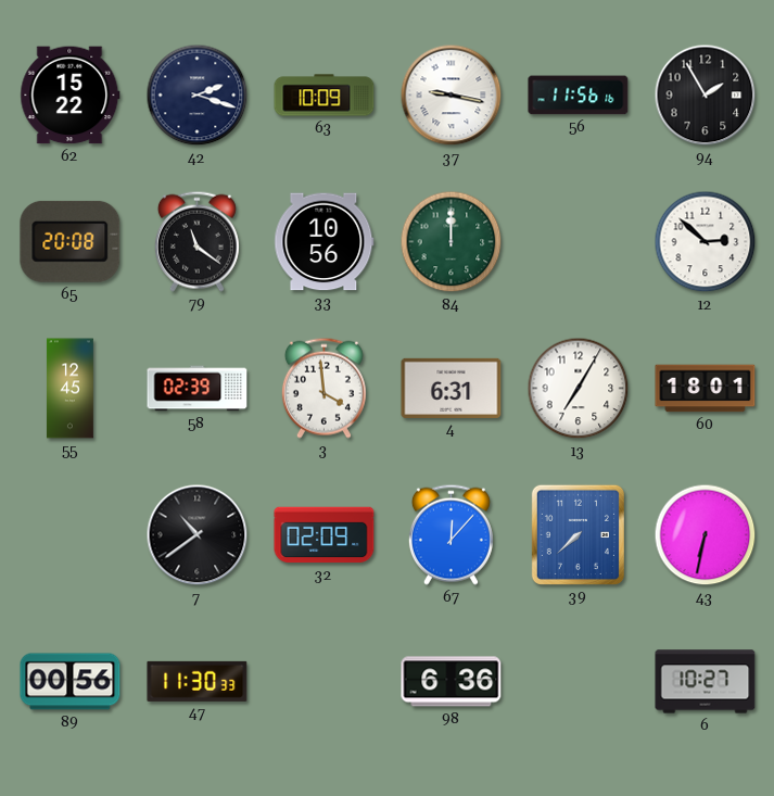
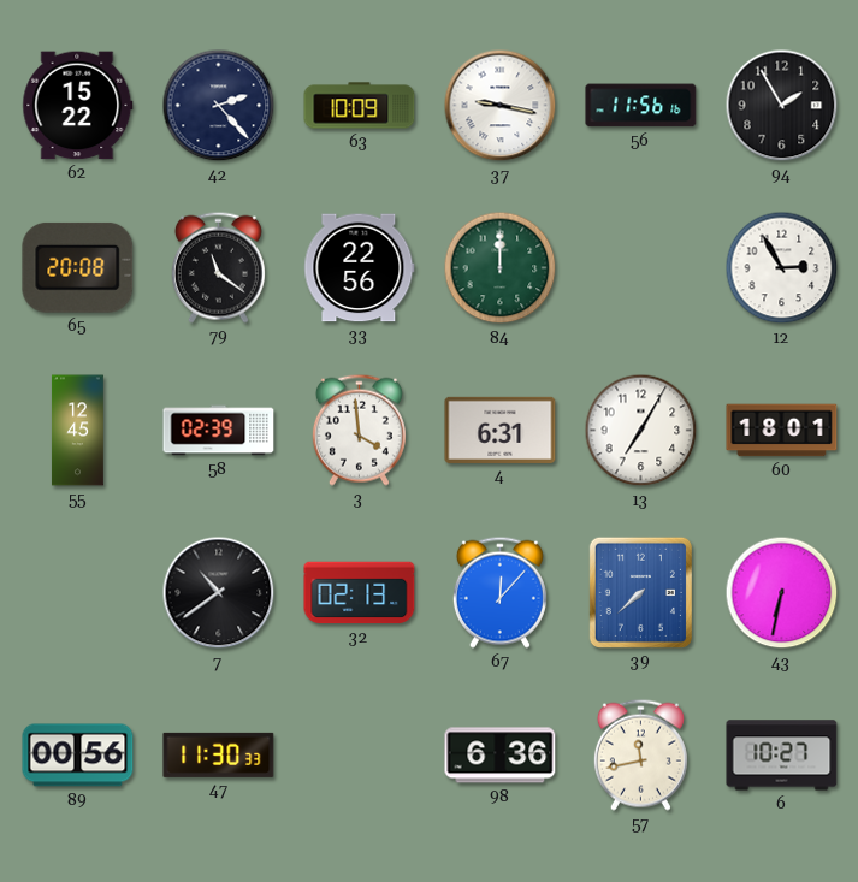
42: 2:18 -> 2:23
33: 10:56 -> 22:56
12: 2:52 -> 2:55
32: 02:09 -> 02:13
57: none -> 11:43
